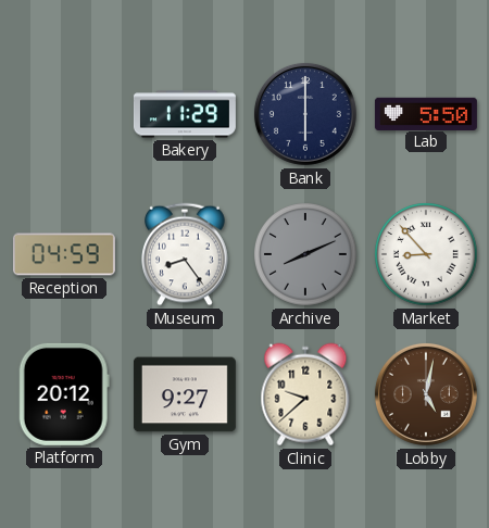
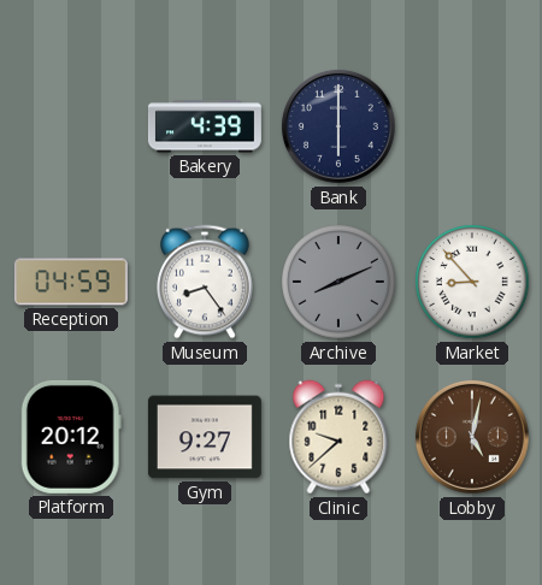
Bakery: 11:29 -> 4:39
Lab: 5:50 -> none
